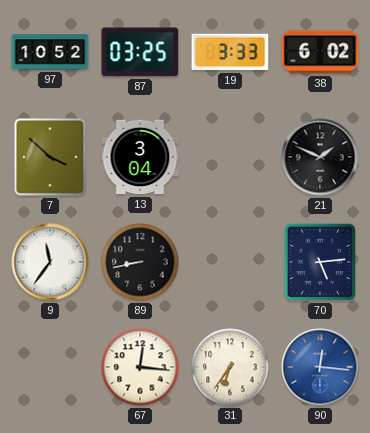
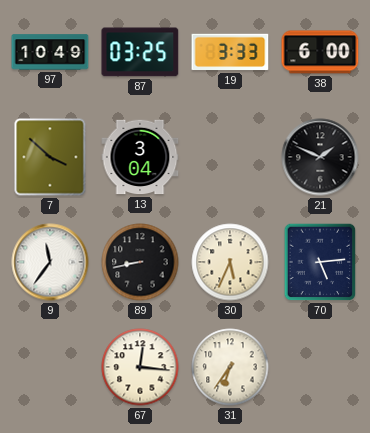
97: 10:52 -> 10:49
38: 6:02 -> 6:00
30: none -> 5:34
90: 12:16 -> none
